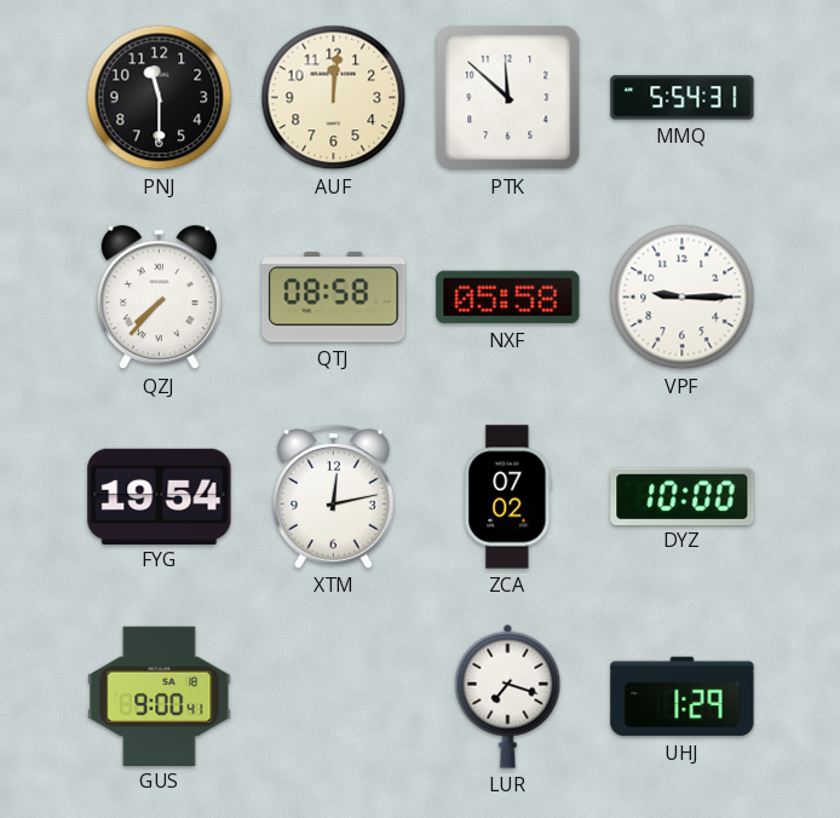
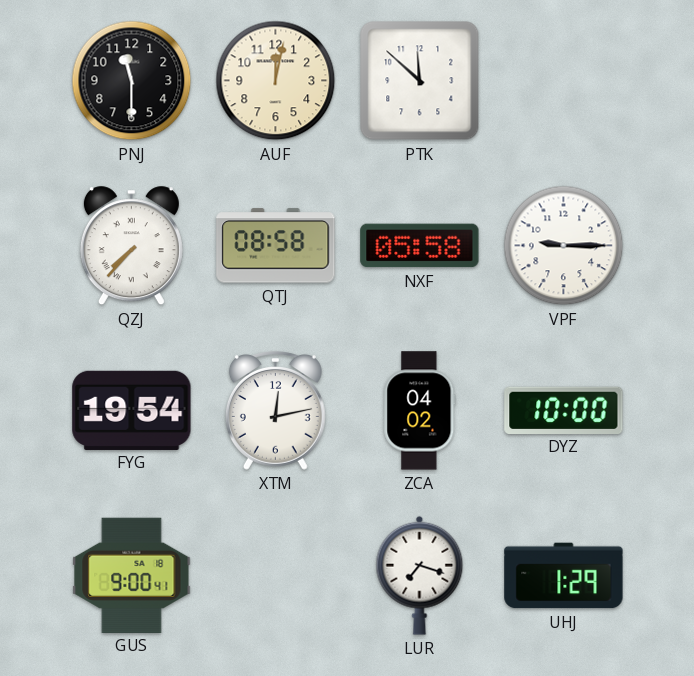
AUF: 12:01 -> 12:02
MMQ: 5:54 -> none
ZCA: 07:02 -> 04:02
